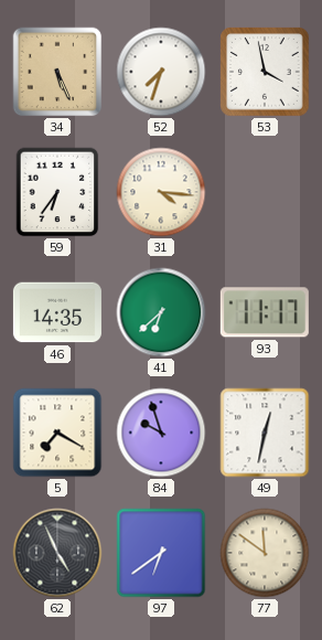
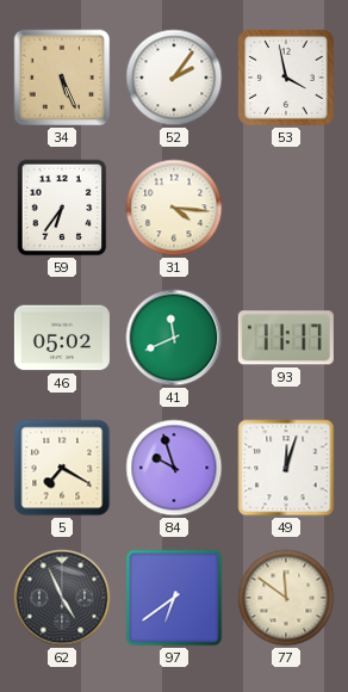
52: 7:33 -> 2:06
46: 14:35 -> 05:02
41: 6:38 -> 11:41
49: 12:32 -> 12:03
